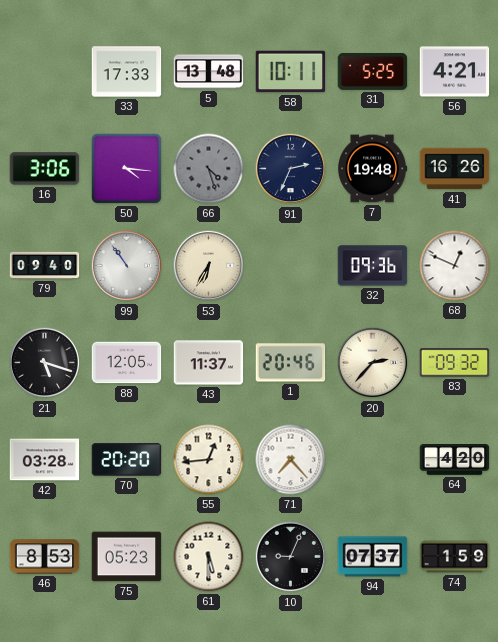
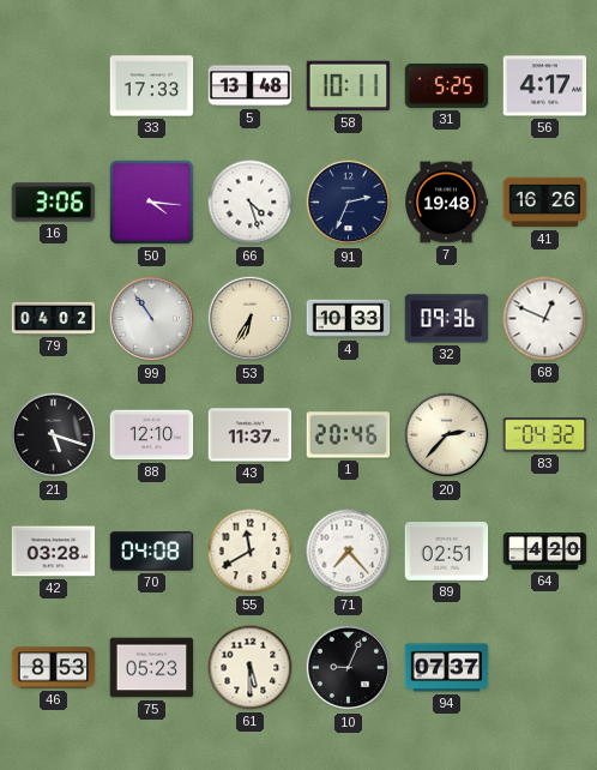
56: 4:21 -> 4:17
66 dial: grey -> white
79: 09:40 -> 04:02
4: none -> 10:33
88: 12:05 -> 12:10
83: 09:32 -> 04:32
70: 20:20 -> 04:08
55: 12:44 -> 11:40
89: none -> 02:51
74: 1:59 -> none
